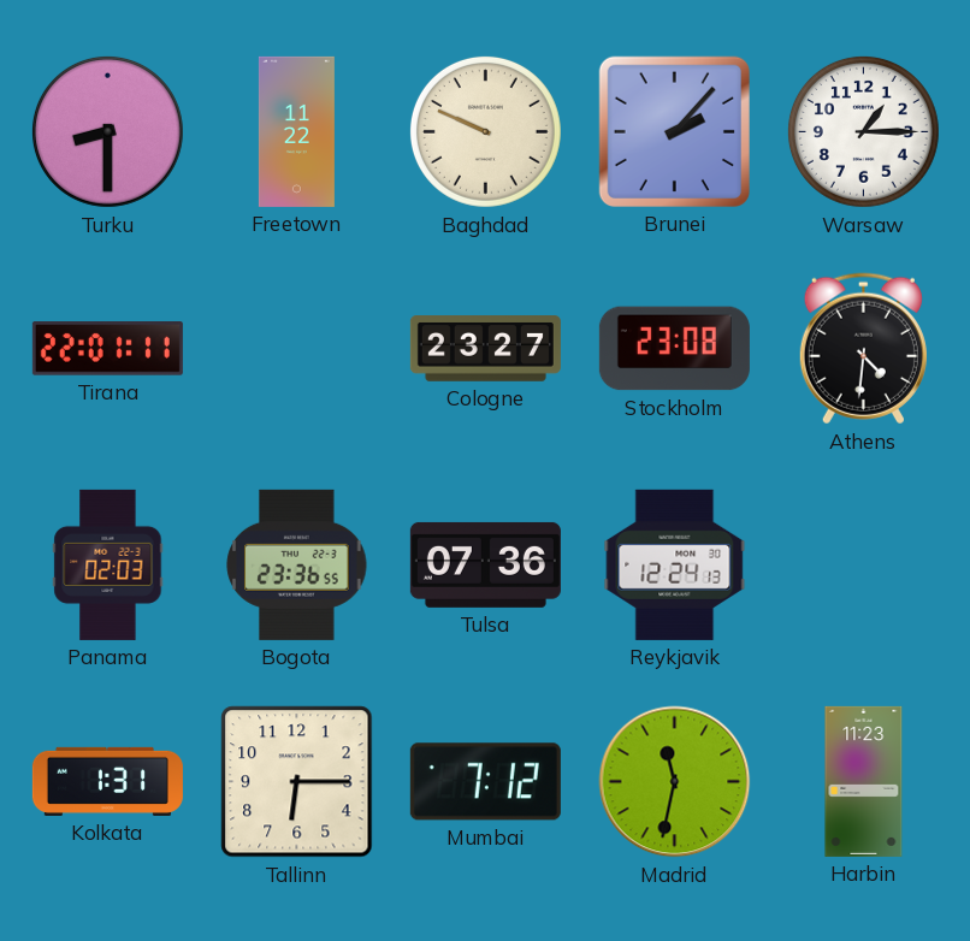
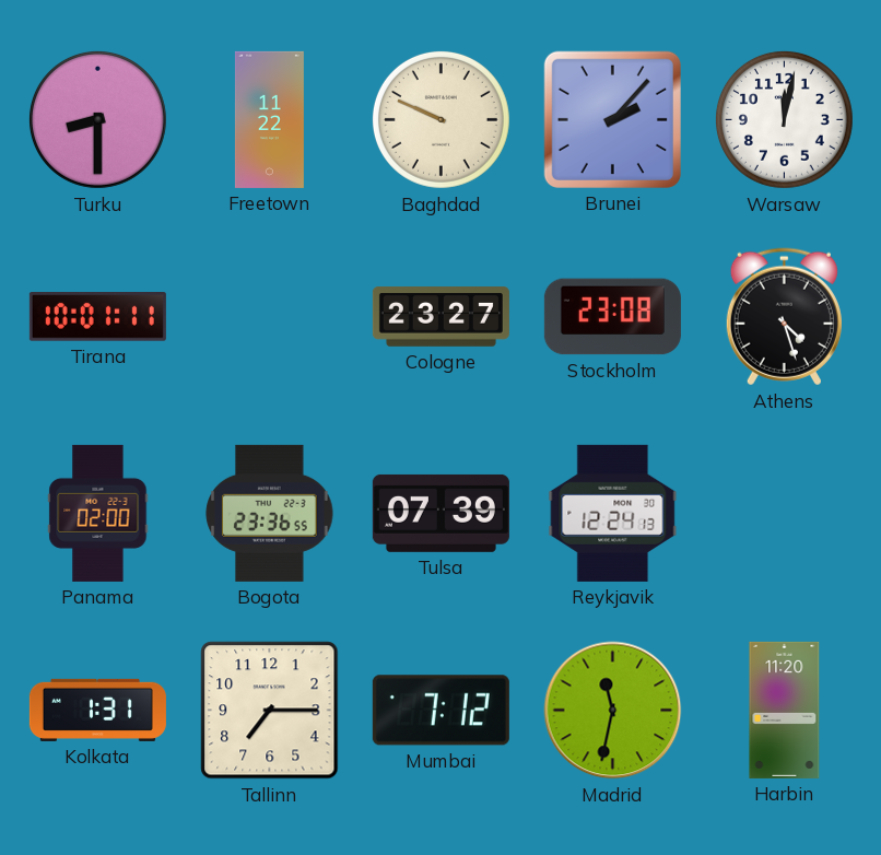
Warsaw: 1:15 -> 12:02
Tirana: 22:01 -> 10:01
Athens: 4:31 -> 4:27
Panama: 02:03 -> 02:00
Tulsa: 07:36 -> 07:39
Tallinn: 6:15 -> 7:15
Harbin: 11:23 -> 11:20
